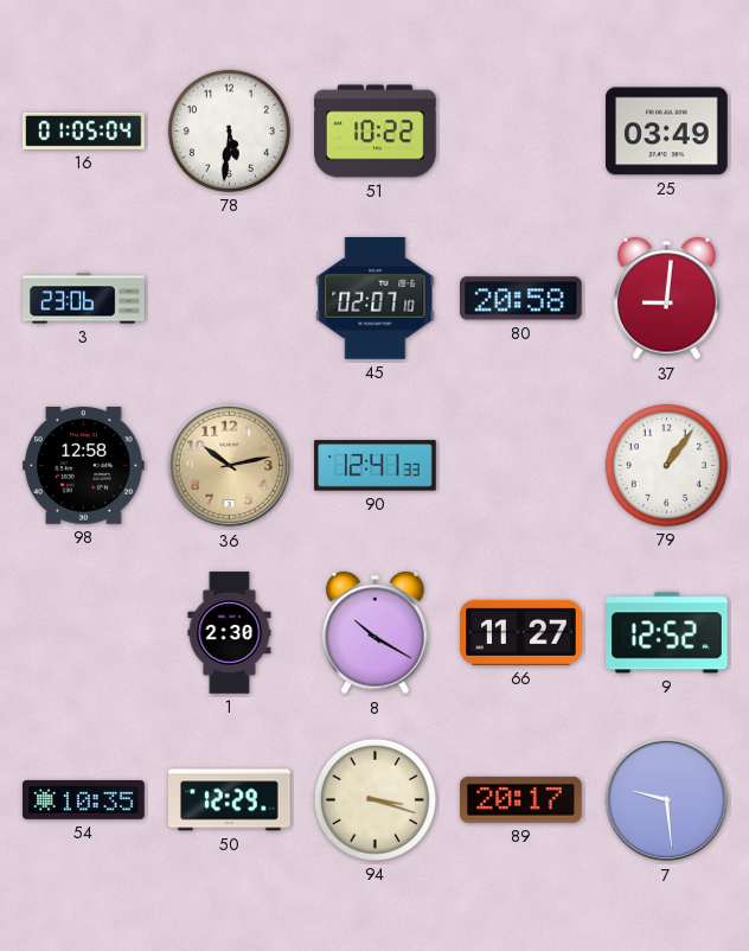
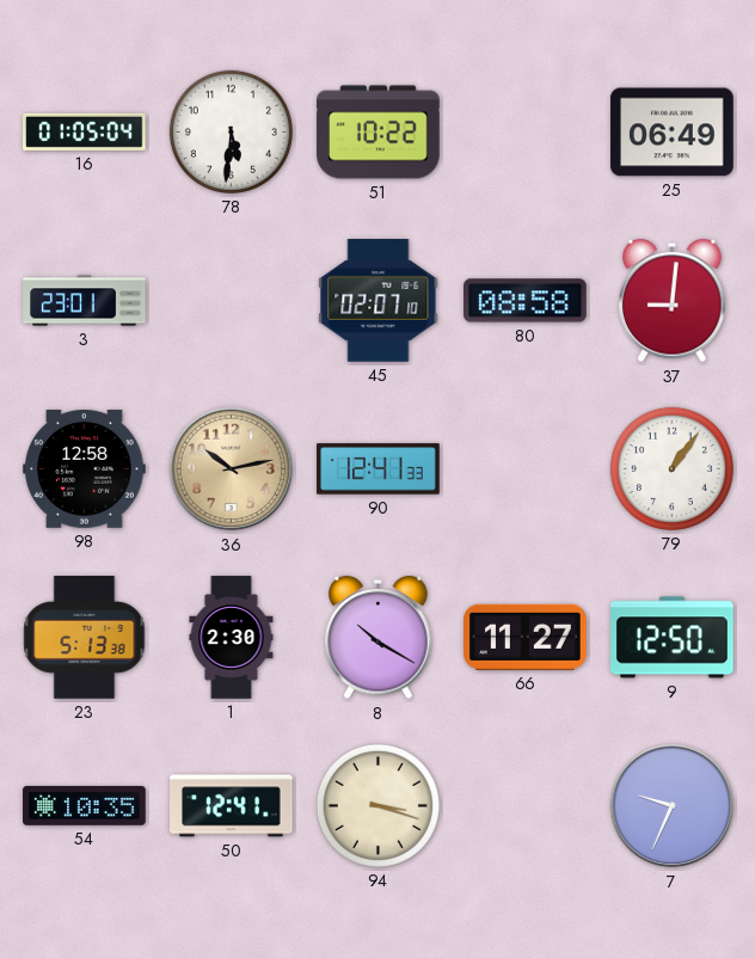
25: 03:49 -> 06:49
3: 23:06 -> 23:01
80: 20:58 -> 08:58
23: none -> 5:13
9: 12:52 -> 12:50
50: 12:29 -> 12:41
89: 20:17 -> none
7: 9:29 -> 9:34
